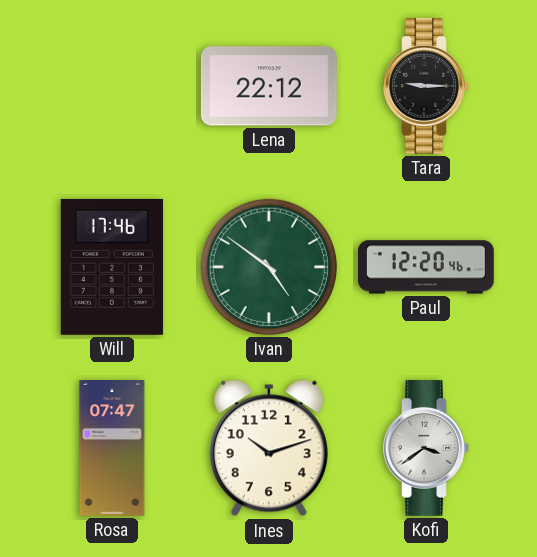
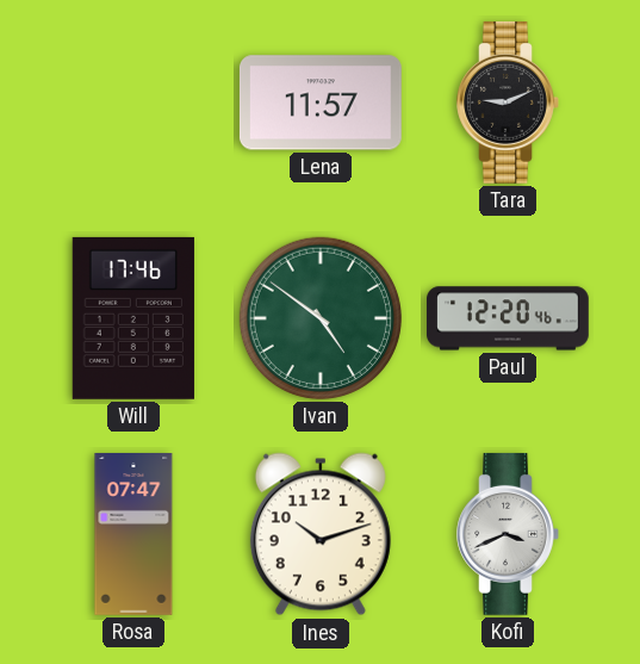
Lena: 22:12 -> 11:57
Tara: 9:15 -> 9:11
Kofi: 3:39 -> 3:41
